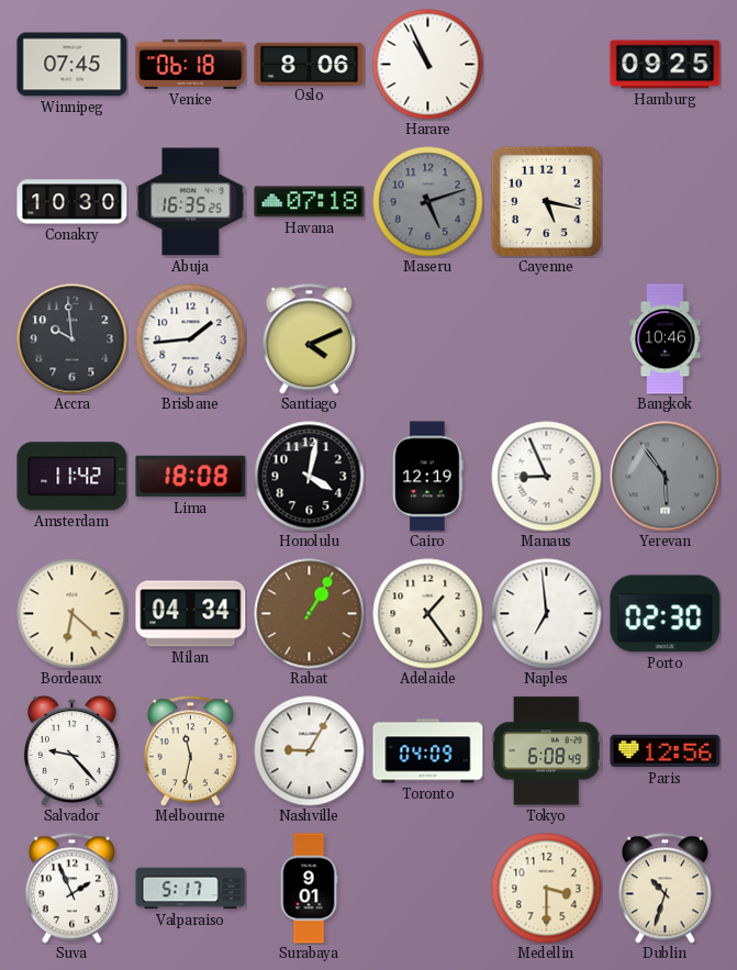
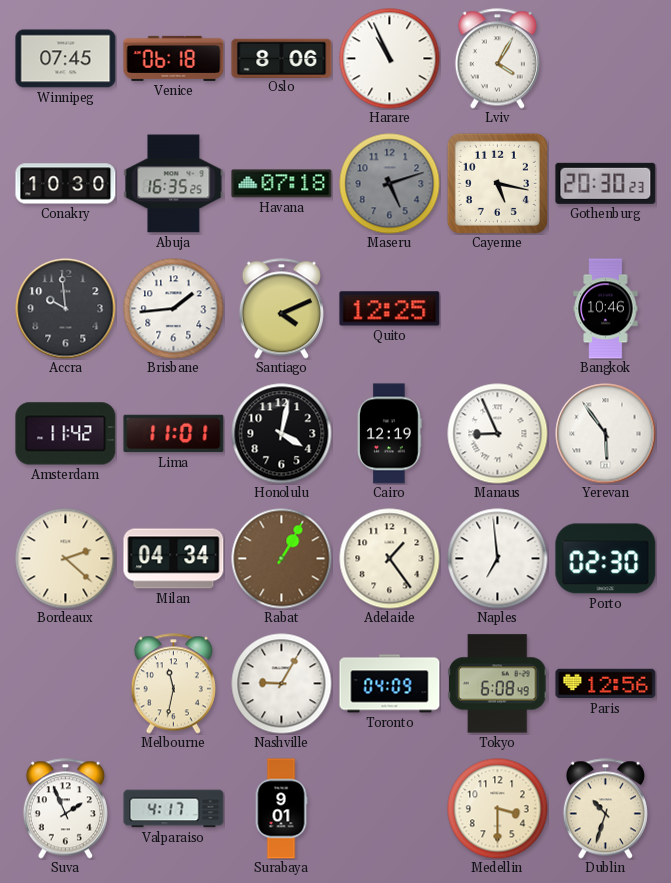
Lviv: none -> 4:05
Hamburg: 09:25 -> none
Gothenburg: none -> 20:30
Quito: none -> 12:25
Lima: 18:08 -> 11:01
Yerevan dial: grey -> white
Bordeaux: 6:22 -> 2:22
Salvador: 9:23 -> none
Valparaiso: 5:17 -> 4:17
